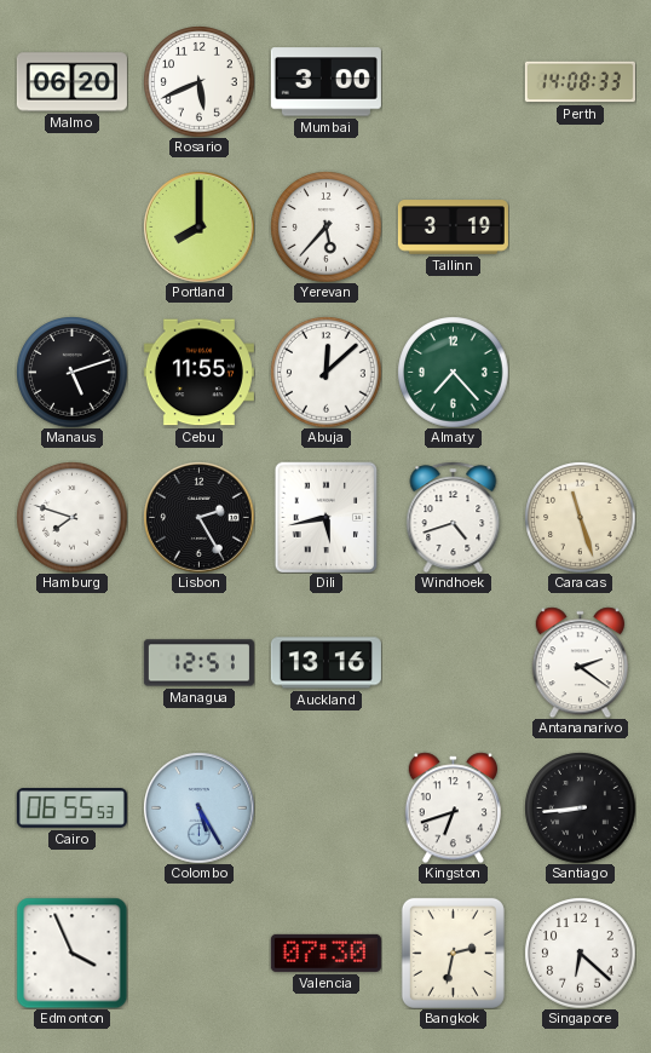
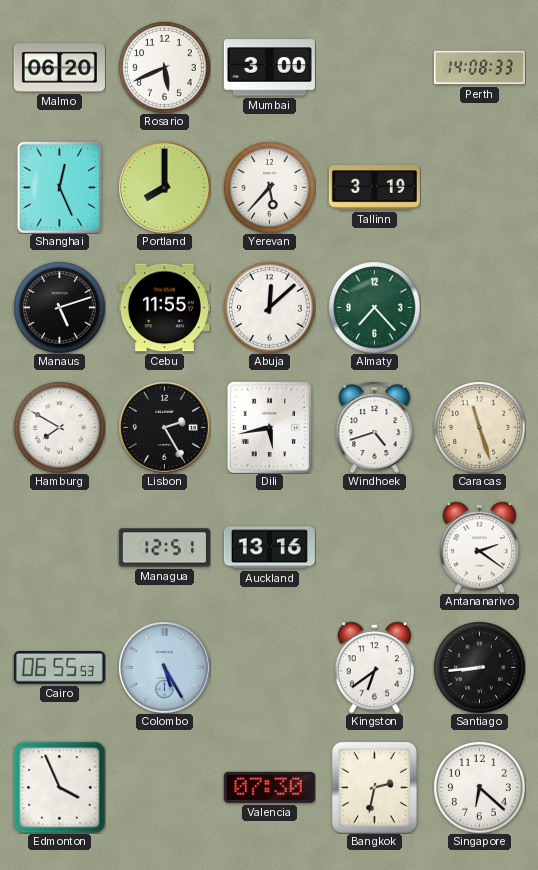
Shanghai: none -> 12:26
Hamburg: 7:48 -> 7:50
Kingston: 6:42 -> 6:39
